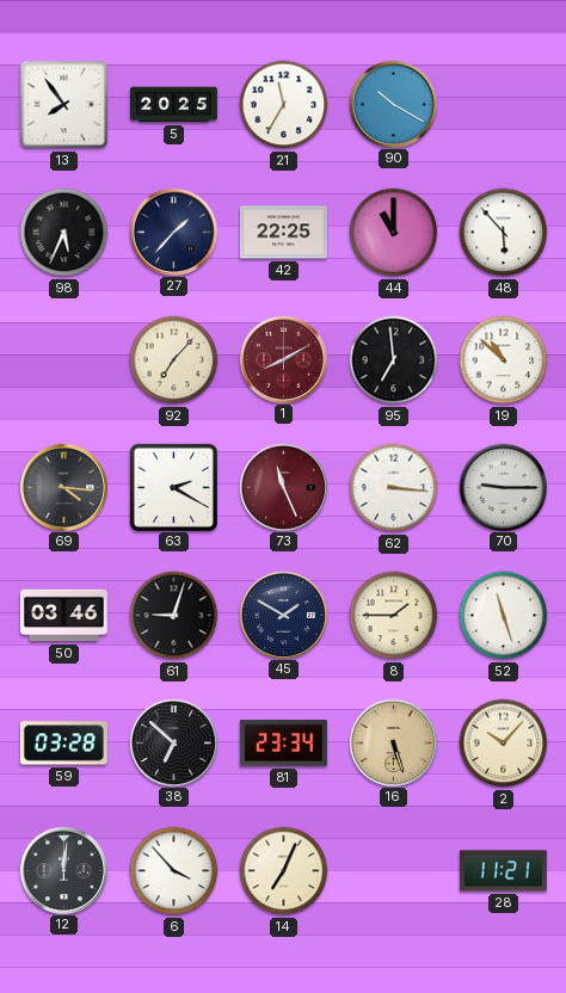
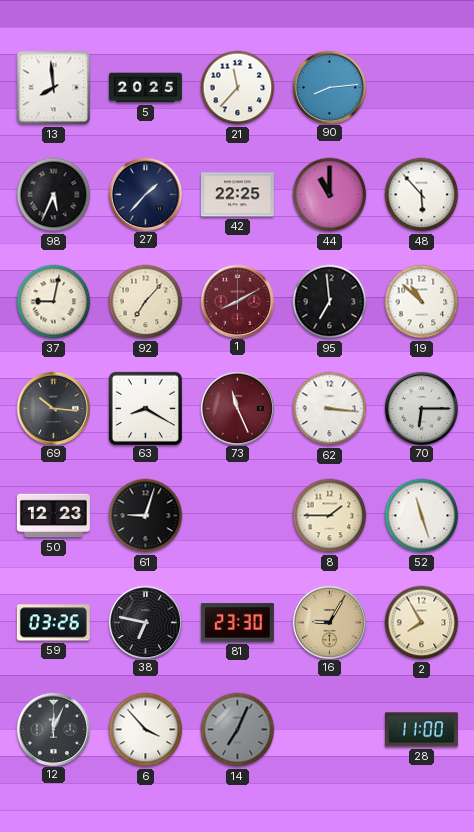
13: 7:54 -> 7:59
21: 11:35 -> 11:37
90: 10:20 -> 8:14
37: none -> 9:02
69: 4:16 -> 10:16
63: 2:20 -> 8:20
70: 9:15 -> 6:15
50: 03:46 -> 12:23
45: 1:50 -> none
59: 03:28 -> 03:26
38: 6:52 -> 6:47
81: 23:34 -> 23:30
16: 5:27 -> 9:05
2: 10:07 -> 7:55
12: 12:01 -> 12:04
14 dial: cream -> grey
28: 11:21 -> 11:00
